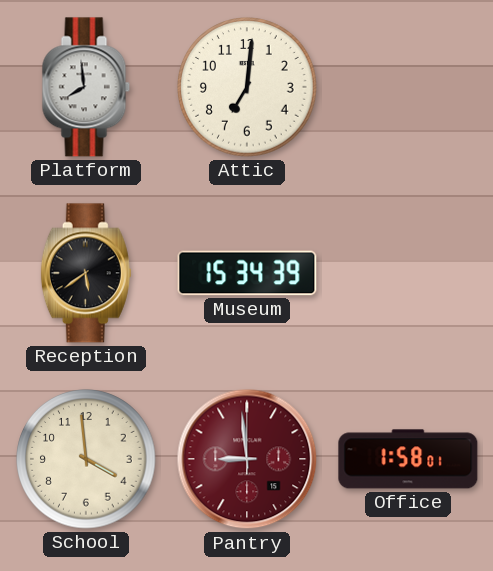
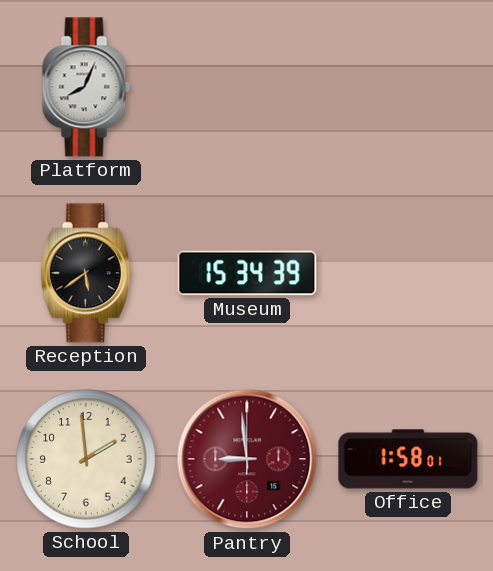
Platform: 7:59 -> 8:04
Attic: 7:01 -> none
School: 3:59 -> 1:59
